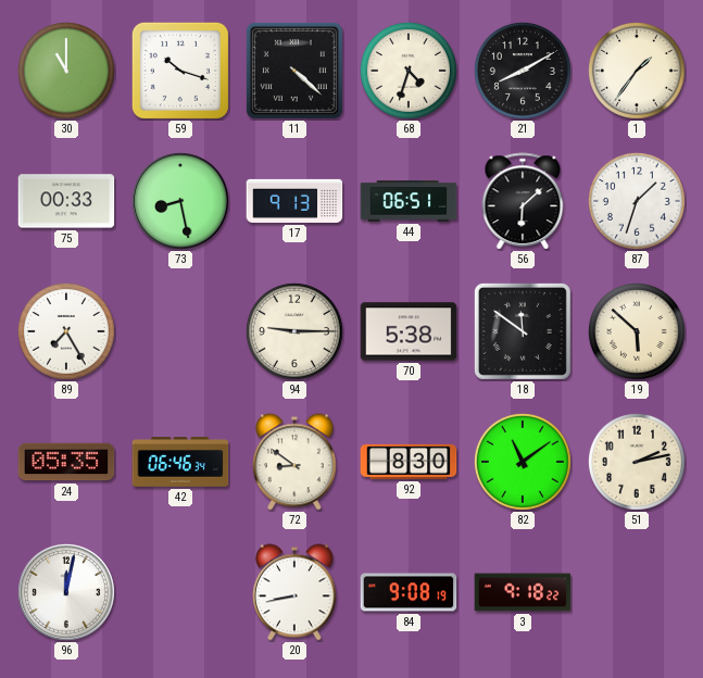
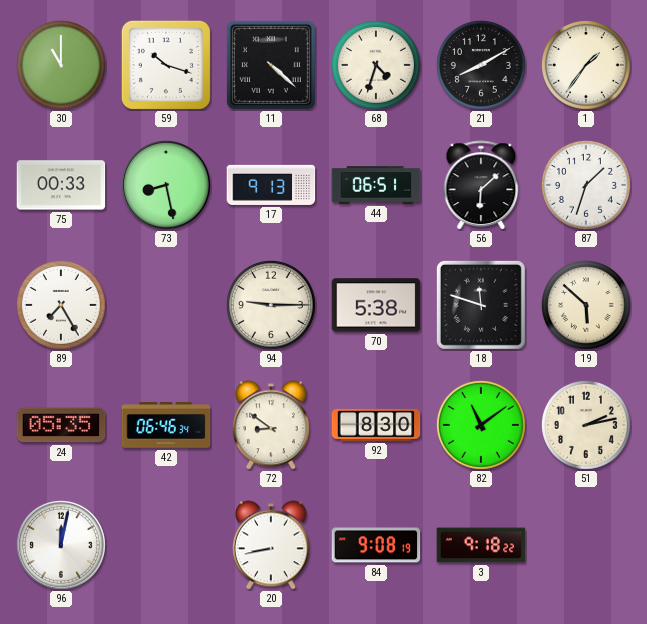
18: 11:51 -> 11:48
